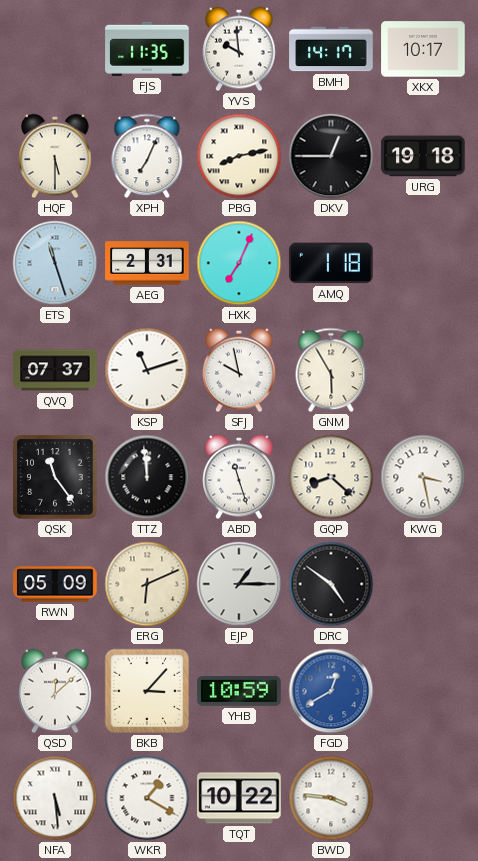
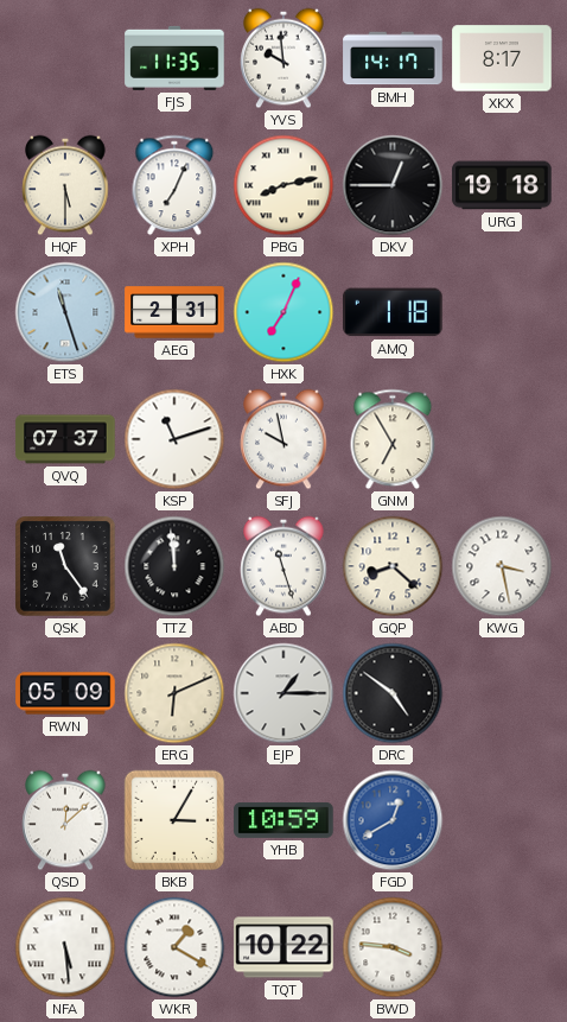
XKX: 10:17 -> 8:17
GNM: 5:55 -> 6:55
BKB: 3:07 -> 3:05
